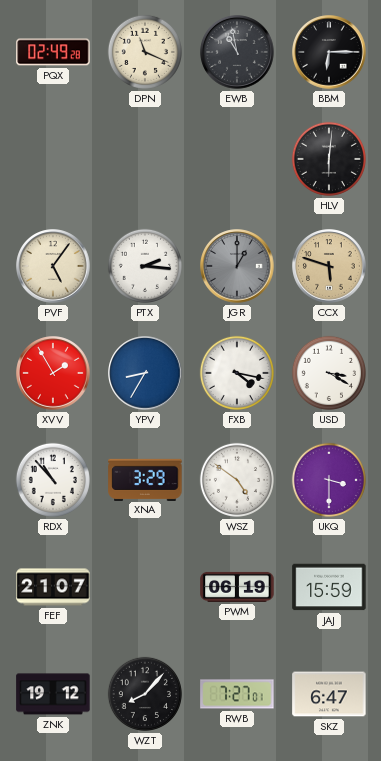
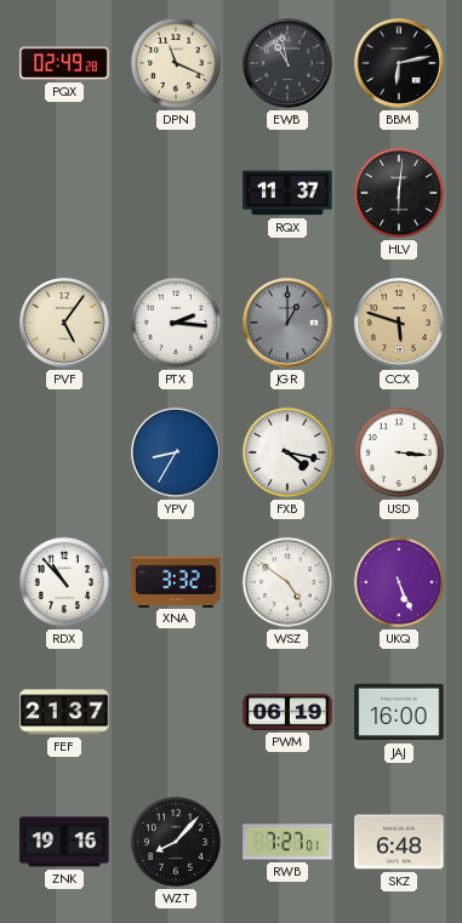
BBM: 6:15 -> 6:13
RQX: none -> 11:37
XVV: 1:55 -> none
USD: 3:20 -> 3:16
XNA: 3:29 -> 3:32
UKQ: 3:30 -> 5:26
FEF: 21:07 -> 21:37
JAJ: 15:59 -> 16:00
ZNK: 19:12 -> 19:16
SKZ: 6:47 -> 6:48
